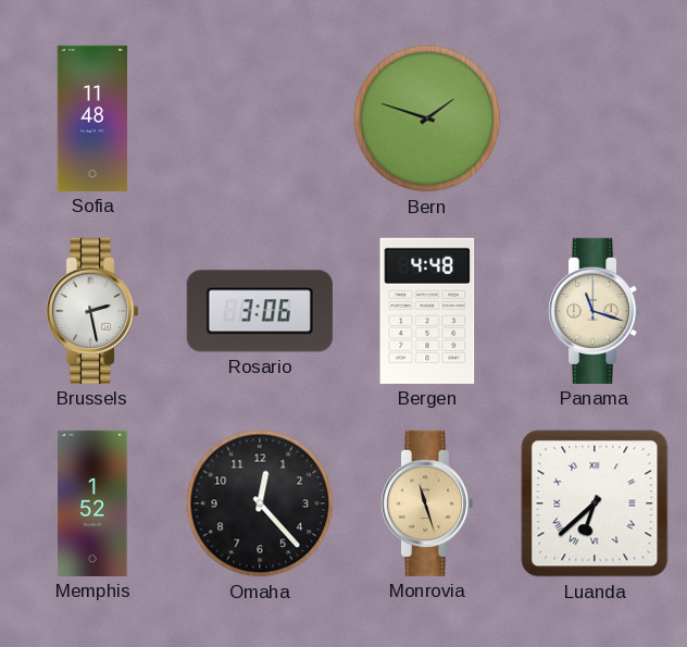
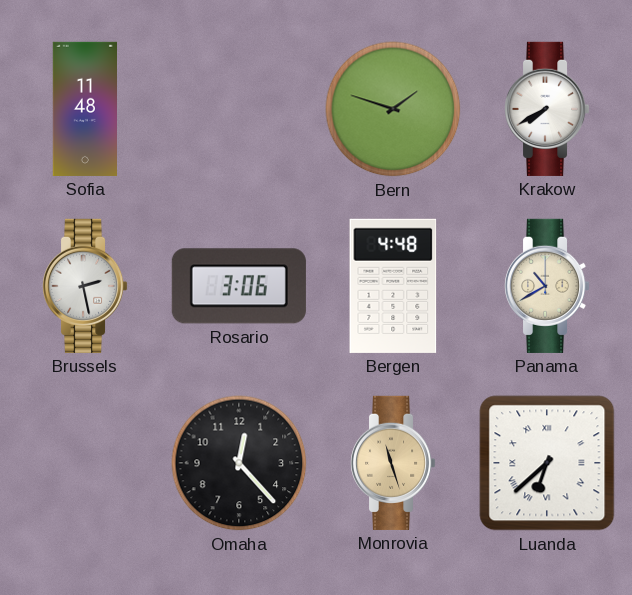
Krakow: none -> 7:40
Panama: 11:18 -> 10:40
Memphis: 1:52 -> none
